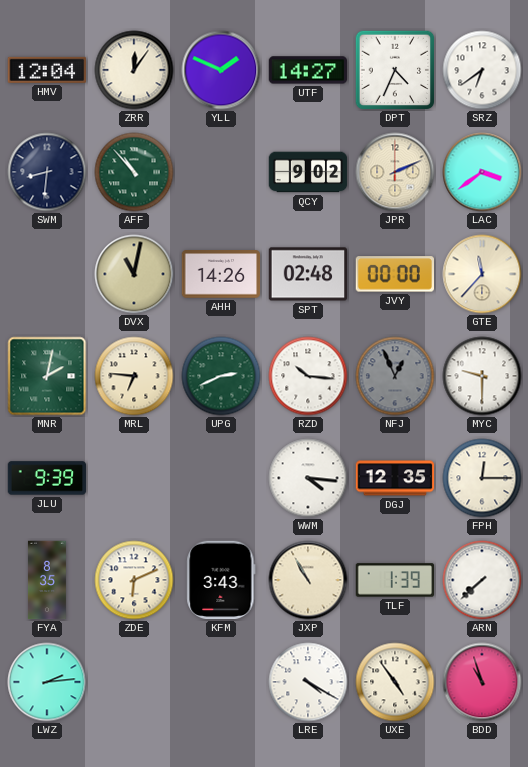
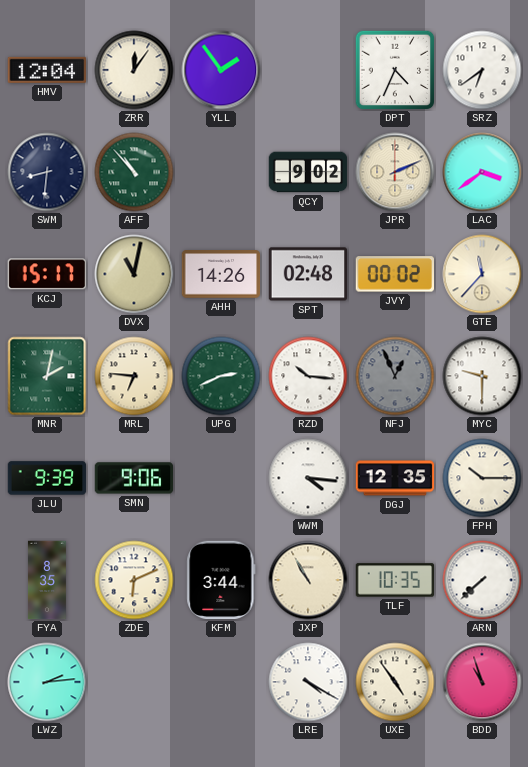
YLL: 1:49 -> 1:54
UTF: 14:27 -> none
KCJ: none -> 15:17
JVY: 00:00 -> 00:02
SMN: none -> 9:06
FPH: 12:15 -> 10:15
KFM: 3:43 -> 3:44
TLF: 1:39 -> 10:35
